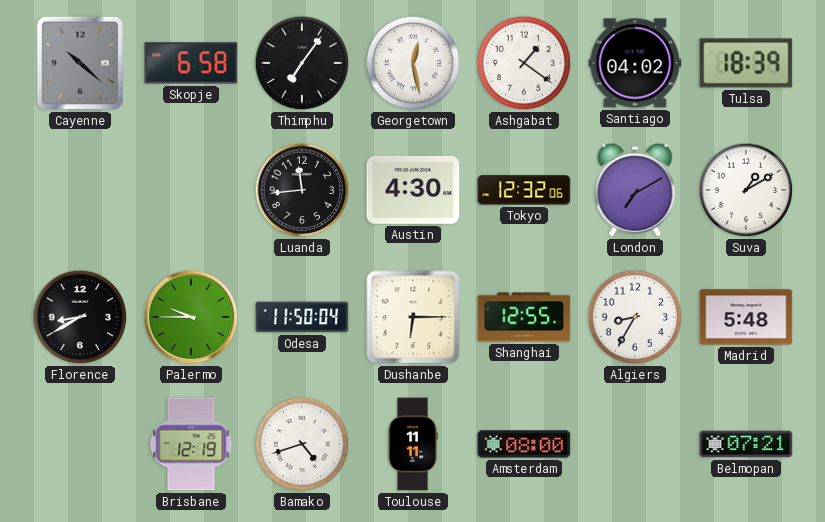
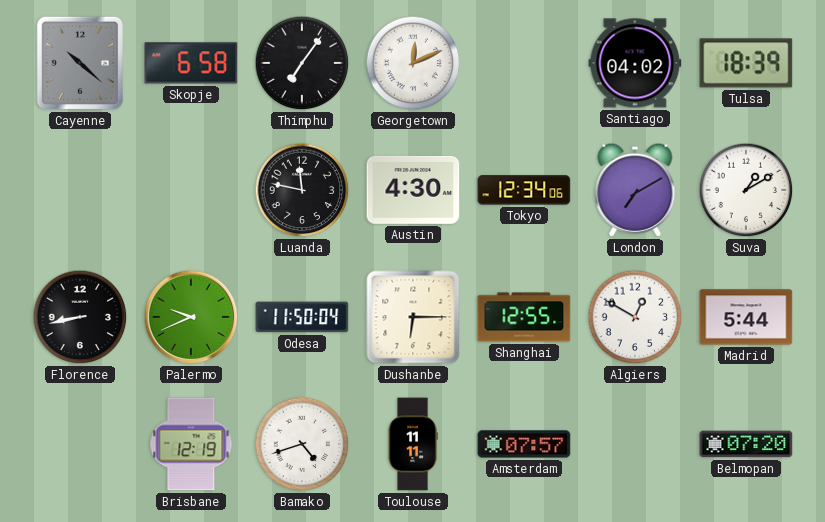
Georgetown: 12:28 -> 12:11
Ashgabat: 1:21 -> none
Luanda: 11:44 -> 11:47
Tokyo: 12:32 -> 12:34
Florence: 8:40 -> 8:43
Palermo: 9:45 -> 9:41
Algiers: 8:35 -> 12:50
Madrid: 5:48 -> 5:44
Amsterdam: 08:00 -> 07:57
Belmopan: 07:21 -> 07:20
